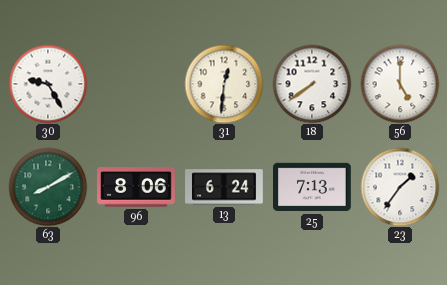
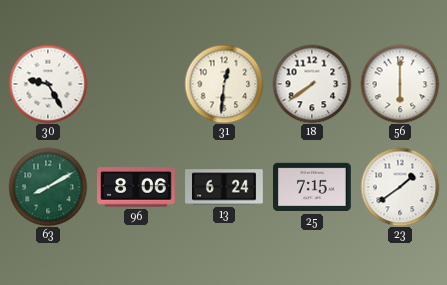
56: 5:00 -> 6:00
25: 7:13 -> 7:15
23: 1:36 -> 1:39
